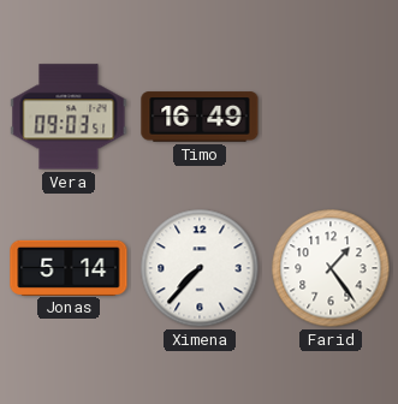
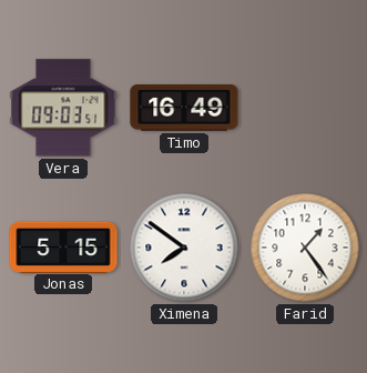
Jonas: 5:14 -> 5:15
Ximena: 7:37 -> 7:51
